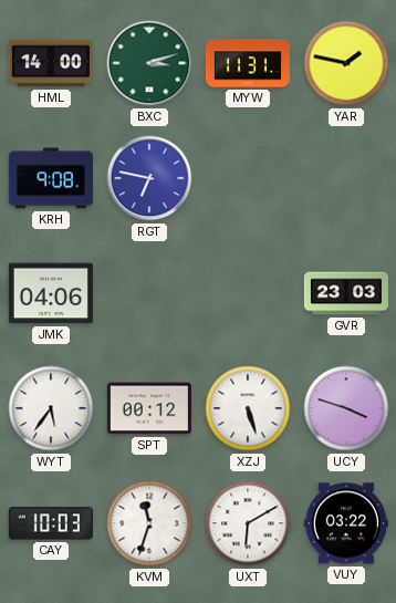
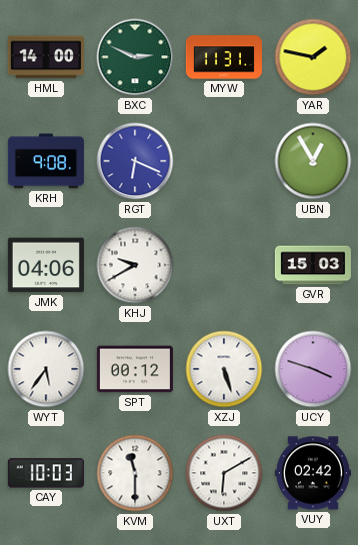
BXC: 3:12 -> 2:49
RGT: 6:47 -> 6:19
UBN: none -> 12:55
KHJ: none -> 9:40
GVR: 23:03 -> 15:03
KVM: 11:33 -> 11:30
VUY: 03:22 -> 02:42
